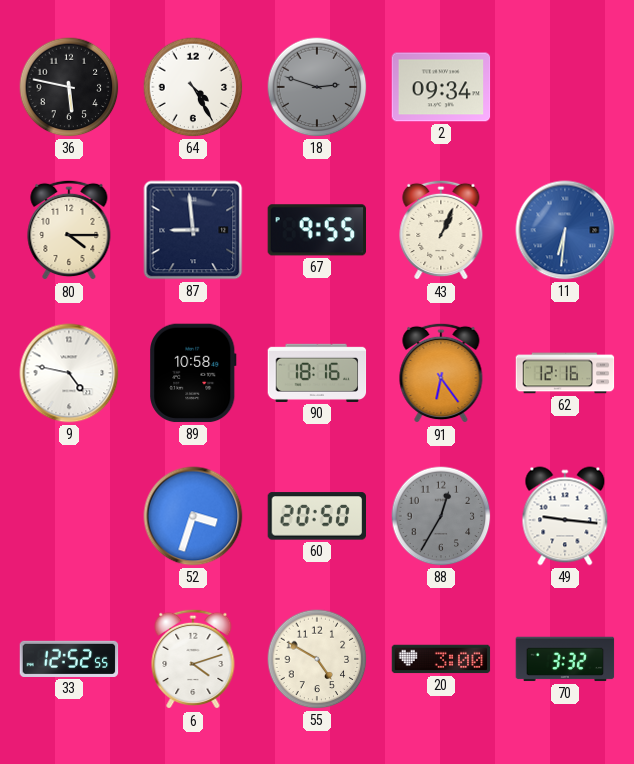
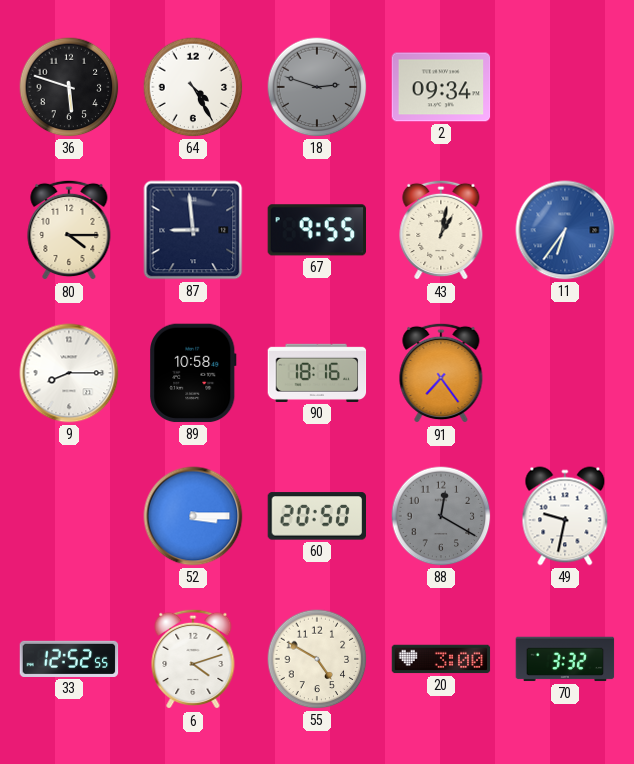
36: 5:47 -> 5:48
43: 1:04 -> 1:02
11: 6:31 -> 6:36
9: 4:47 -> 8:15
91: 6:24 -> 7:24
62: 12:16 -> none
52: 3:33 -> 3:15
88: 12:35 -> 12:20
49: 9:16 -> 9:32
